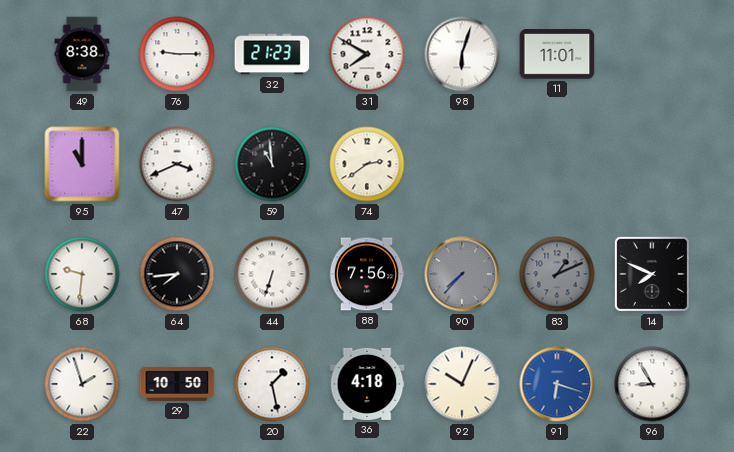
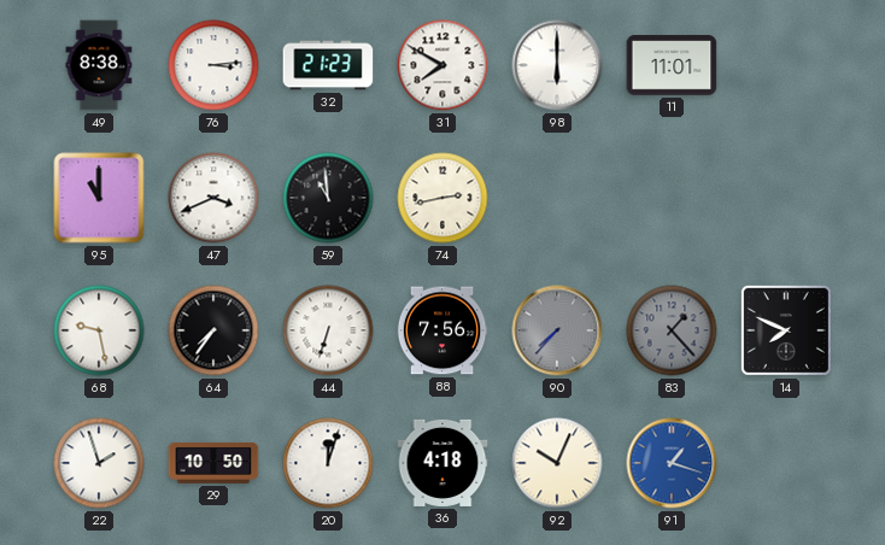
76: 9:15 -> 3:14
98: 6:03 -> 6:00
74: 2:39 -> 2:43
68: 9:31 -> 9:28
64: 7:44 -> 7:36
83: 1:11 -> 1:23
20: 1:28 -> 12:03
91: 6:18 -> 1:18
96: 8:55 -> none
